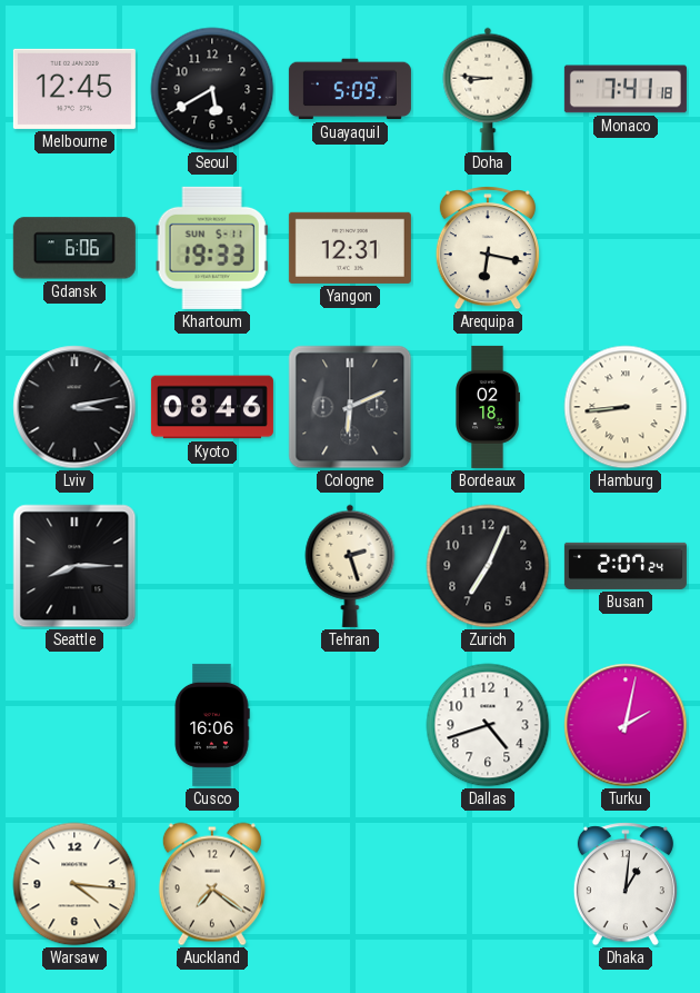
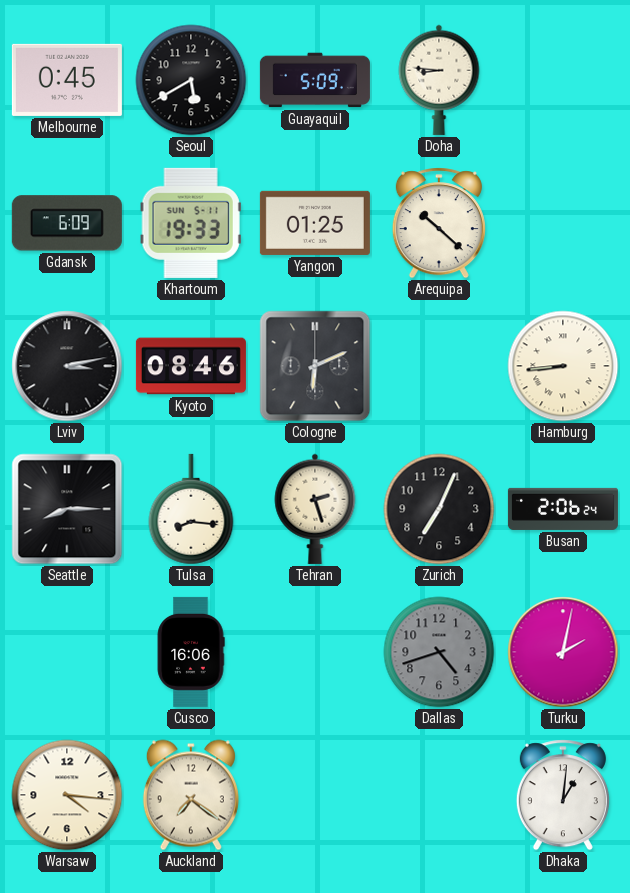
Melbourne: 12:45 -> 0:45
Monaco: 7:41 -> none
Gdansk: 6:06 -> 6:09
Yangon: 12:31 -> 01:25
Arequipa: 6:17 -> 10:22
Bordeaux: 02:18 -> none
Tulsa: none -> 8:16
Busan: 2:07 -> 2:06
Dallas dial: white -> grey
